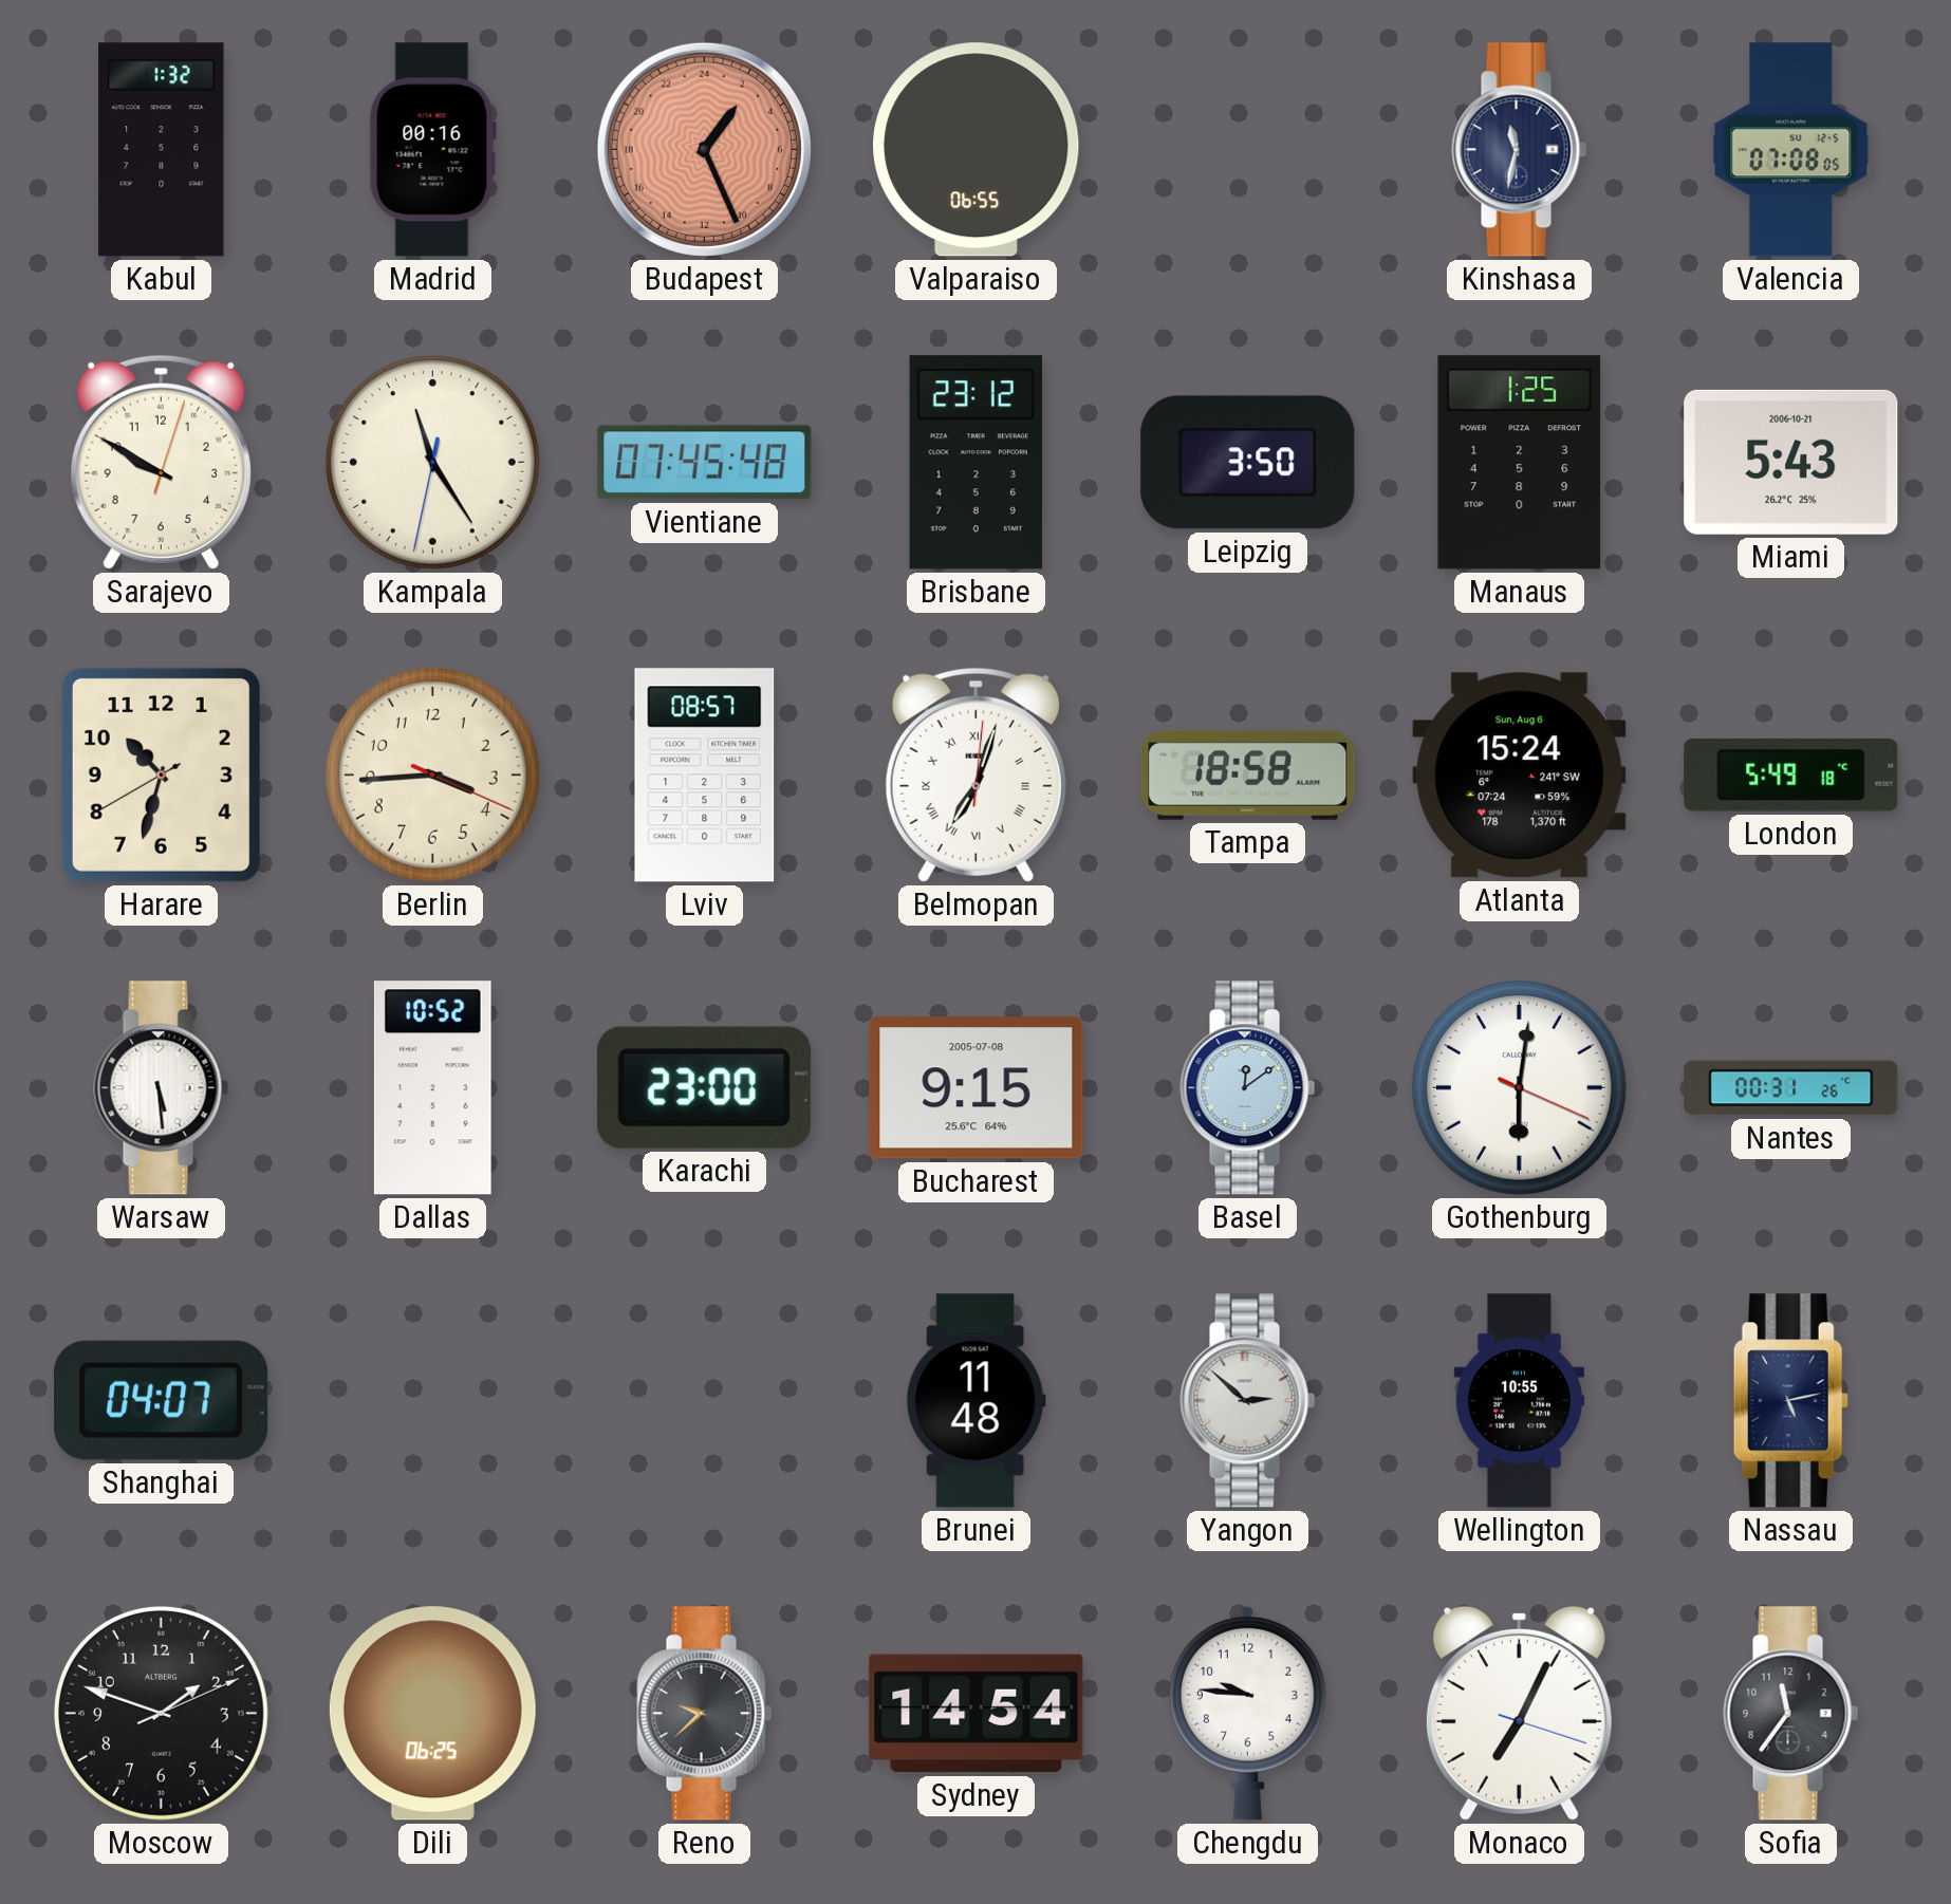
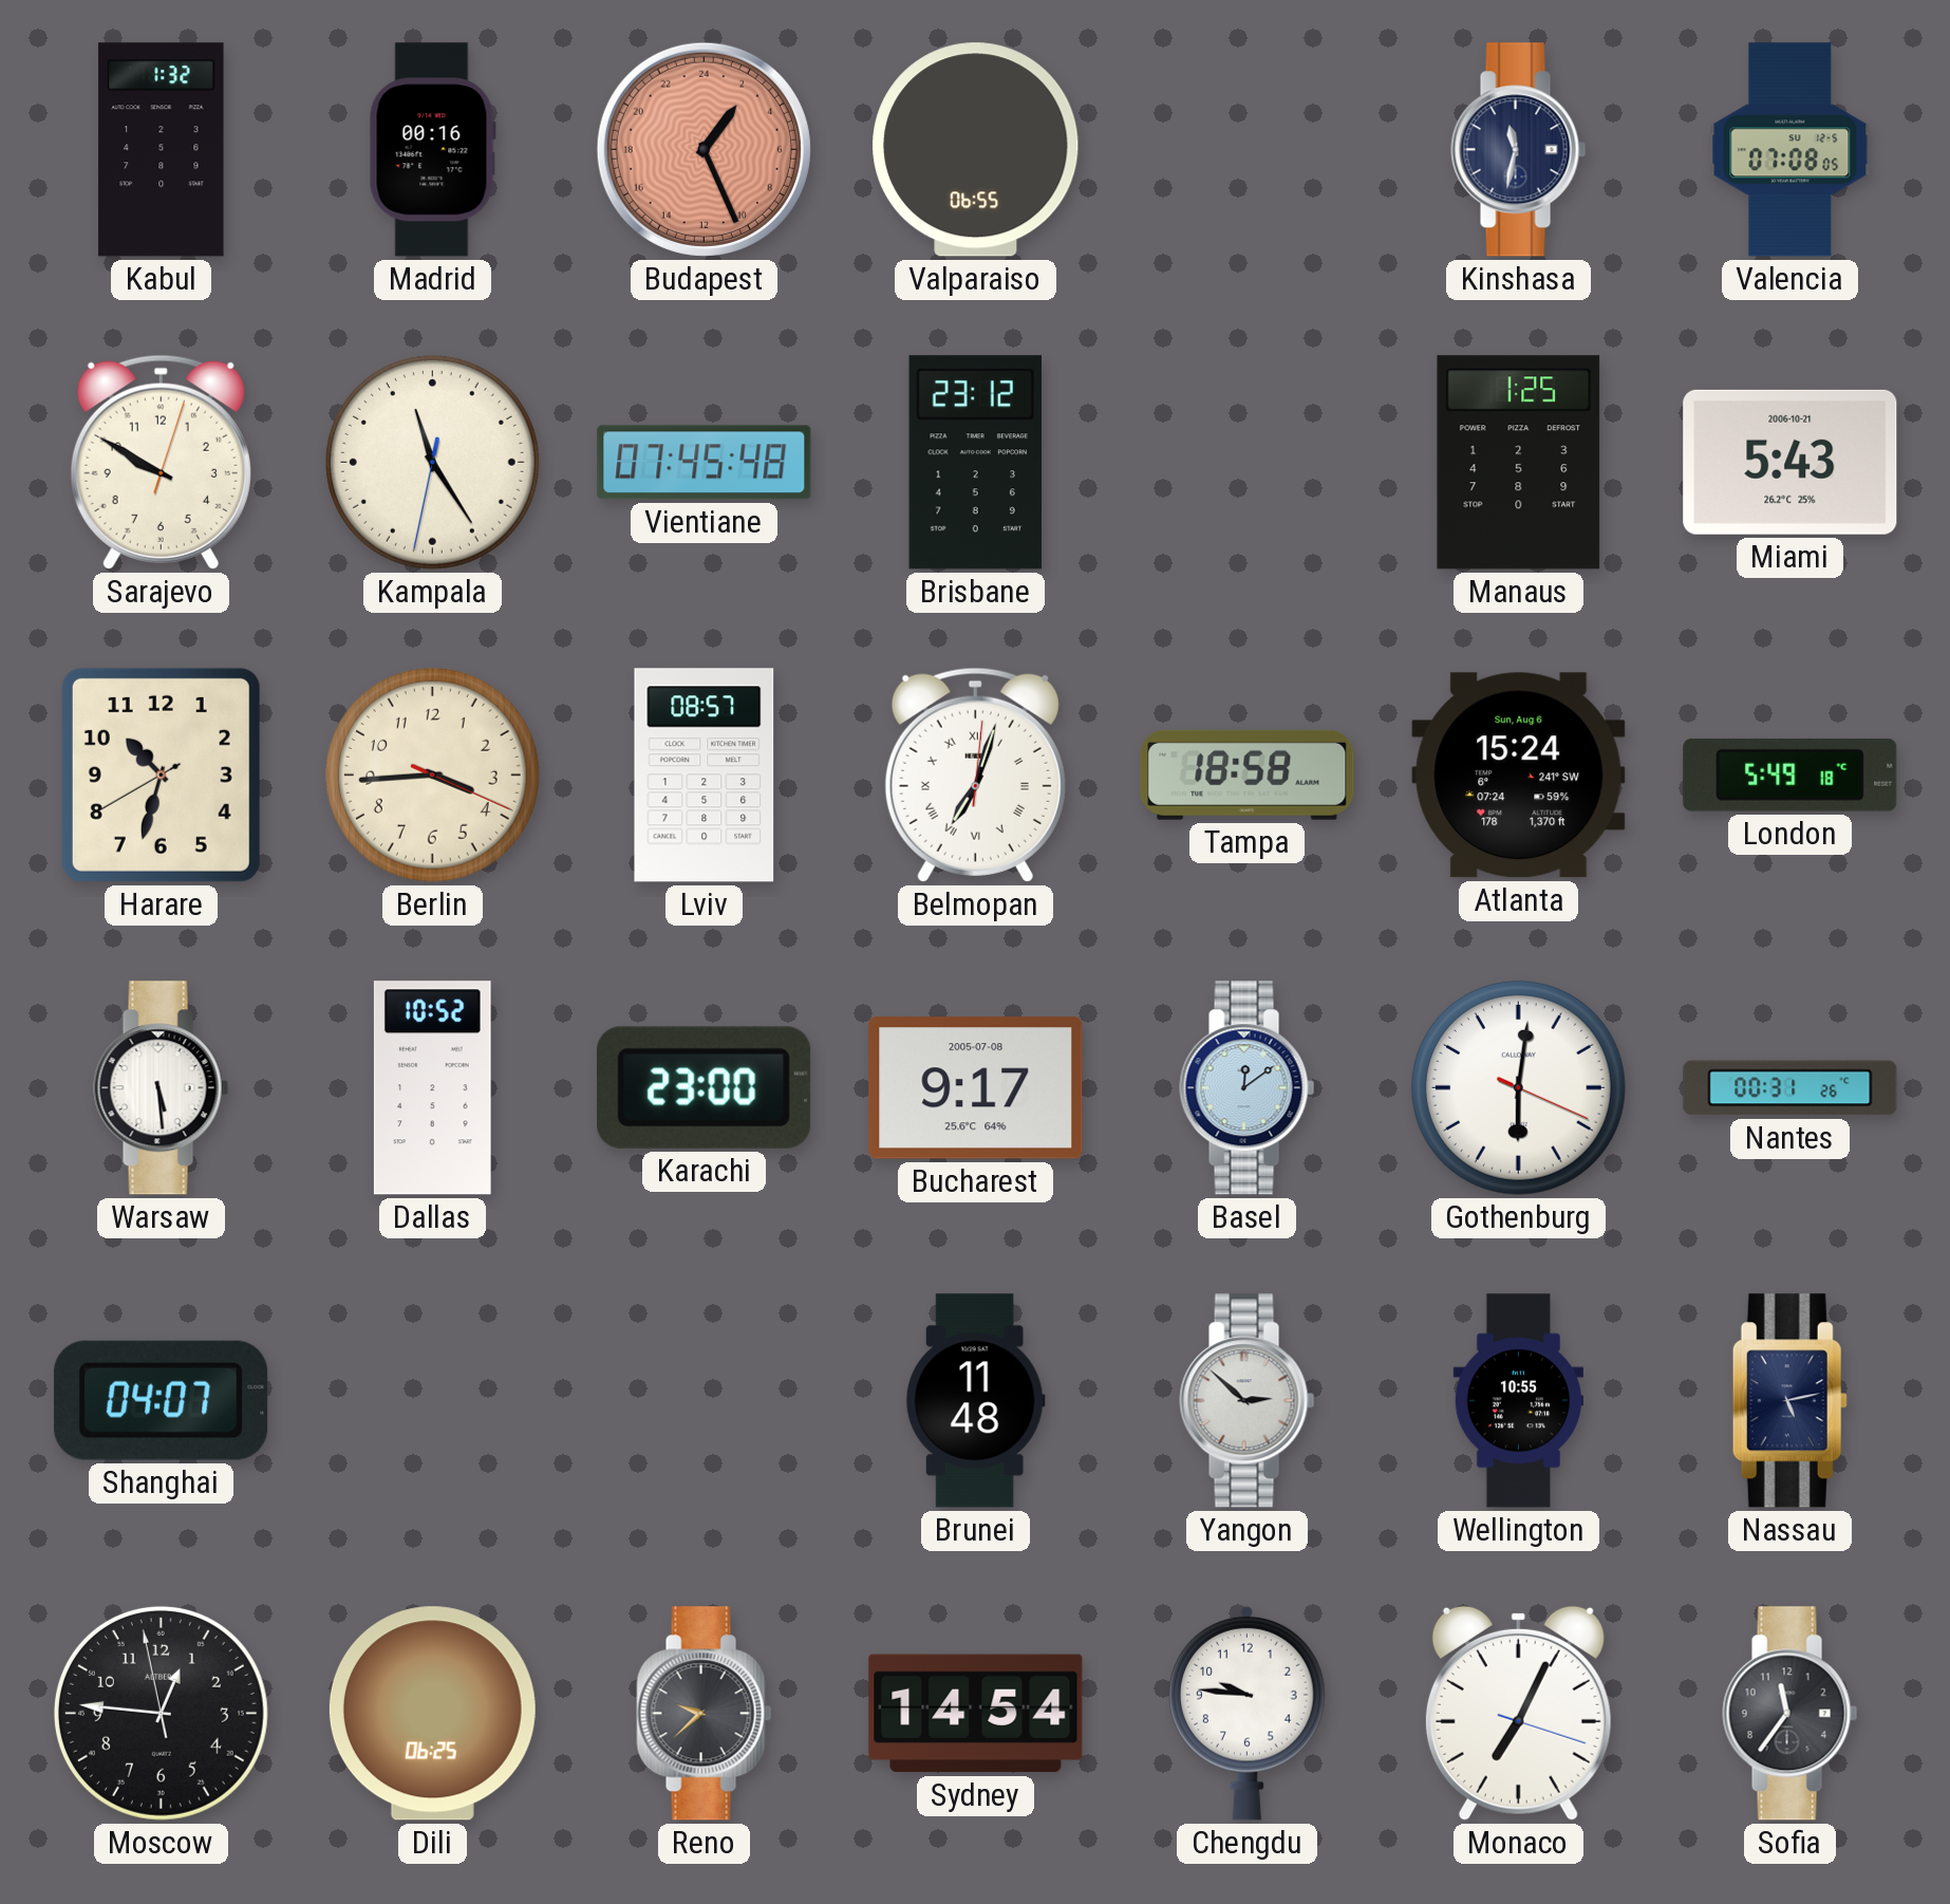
Leipzig: 3:50 -> none
Bucharest: 9:15 -> 9:17
Moscow: 1:48 -> 12:45
